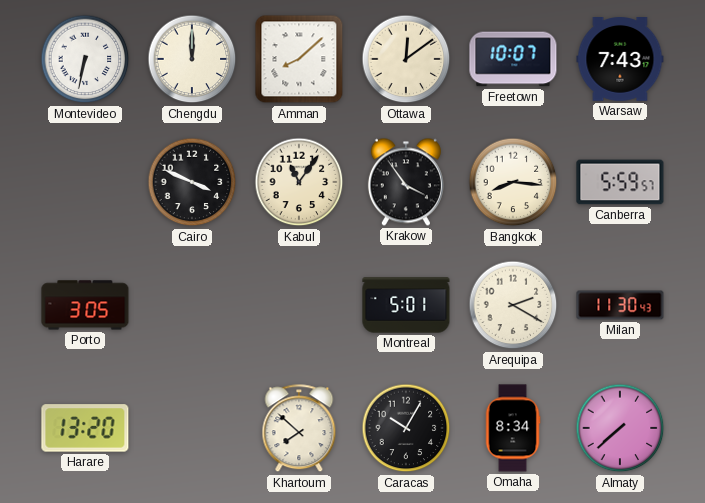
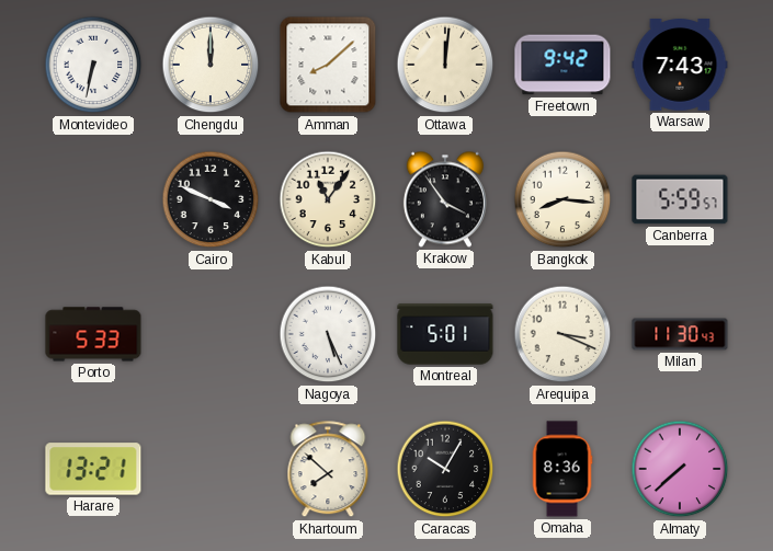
Ottawa: 12:09 -> 12:01
Freetown: 10:07 -> 9:42
Porto: 3:05 -> 5:33
Nagoya: none -> 5:26
Arequipa: 2:20 -> 3:19
Harare: 13:20 -> 13:21
Omaha: 8:34 -> 8:36
